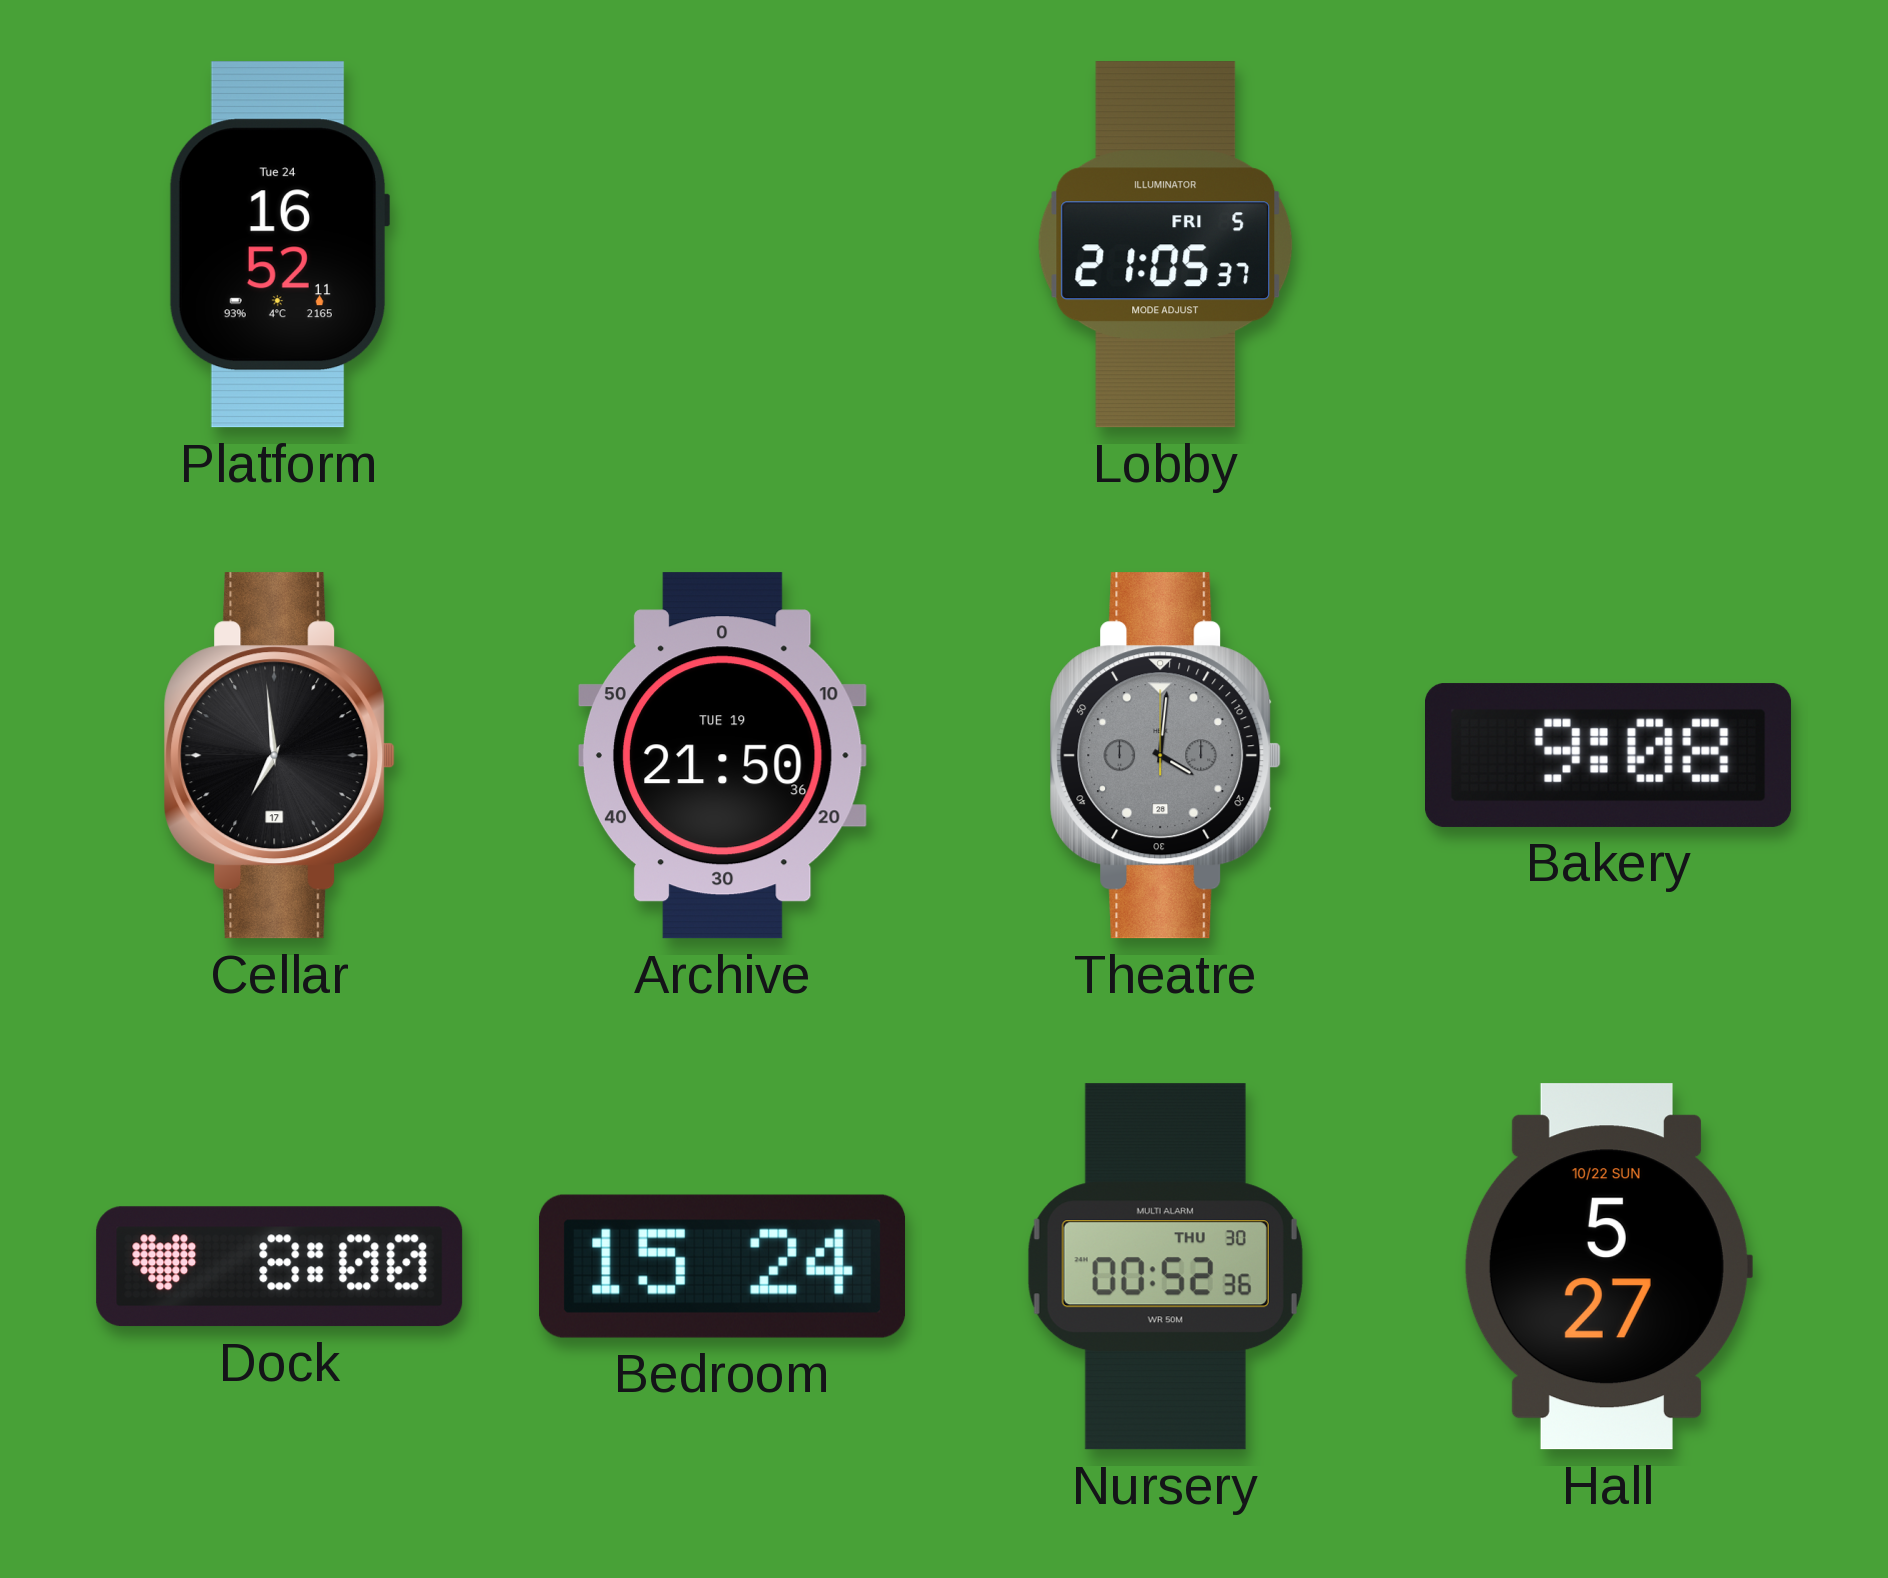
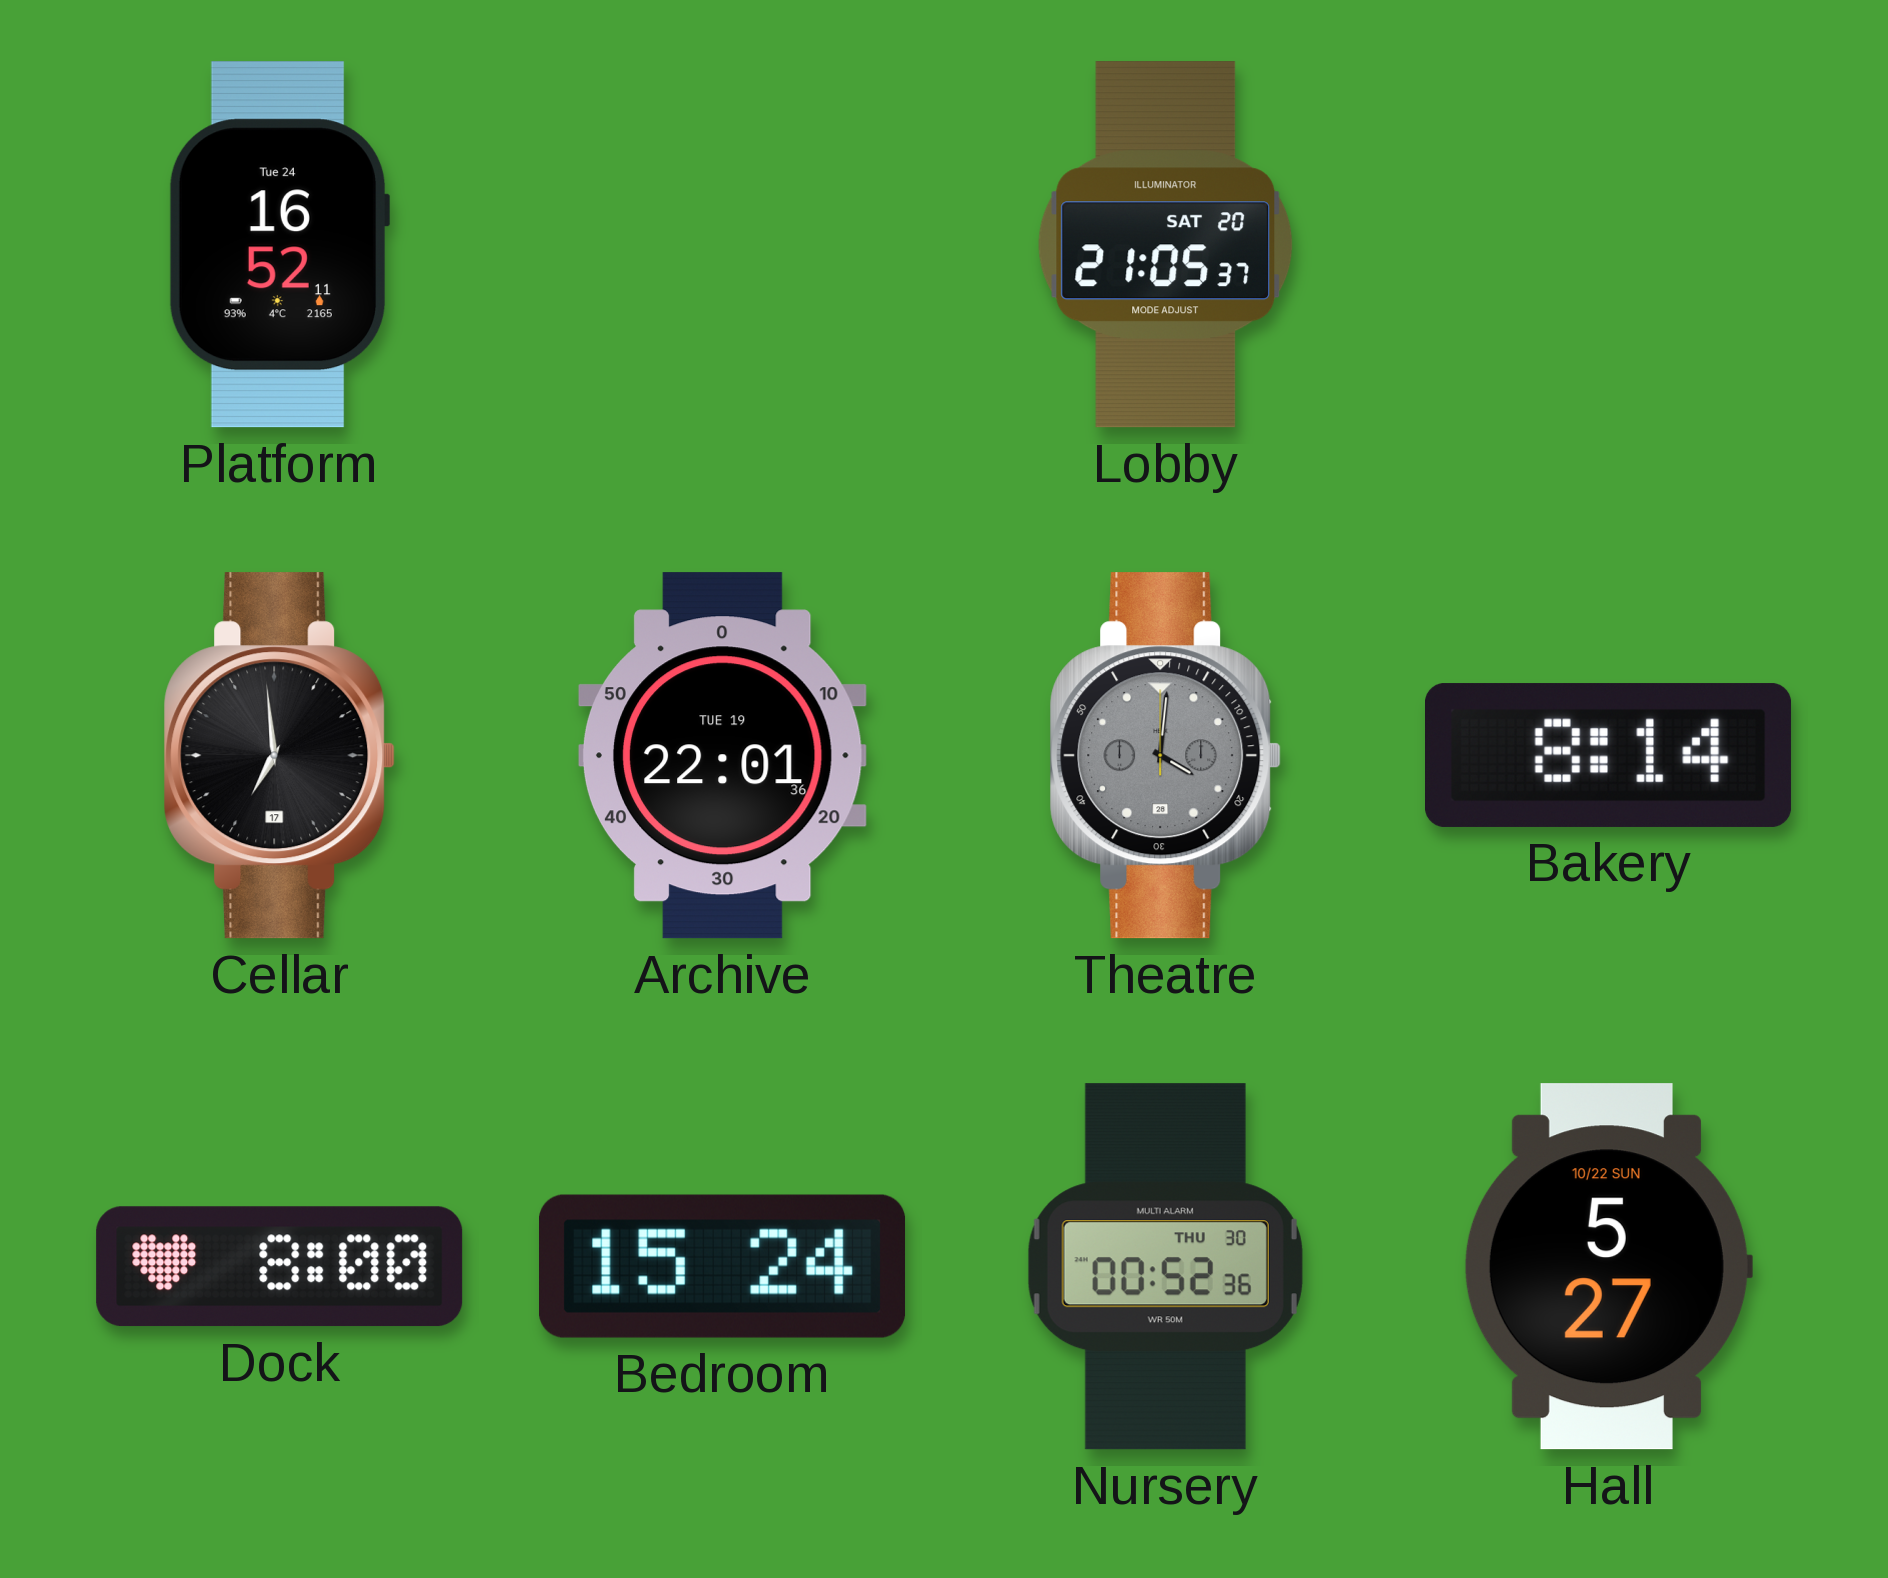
Lobby date: FRI 5 -> SAT 20
Archive: 21:50 -> 22:01
Bakery: 9:08 -> 8:14
